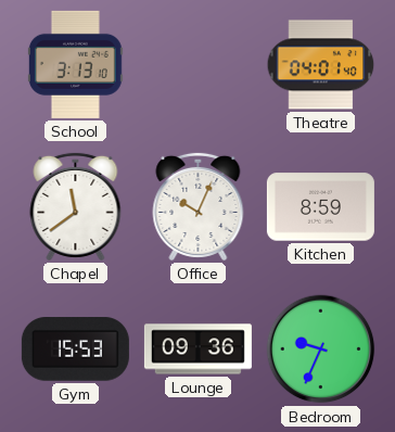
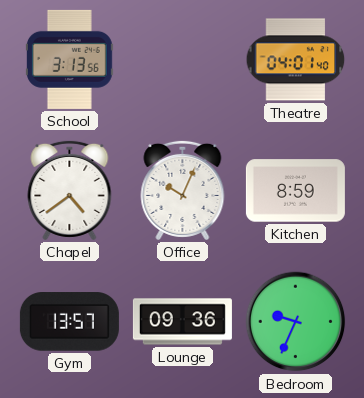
School: 3:13:10 -> 3:13:56
Chapel: 11:39 -> 4:39
Gym: 15:53 -> 13:57
